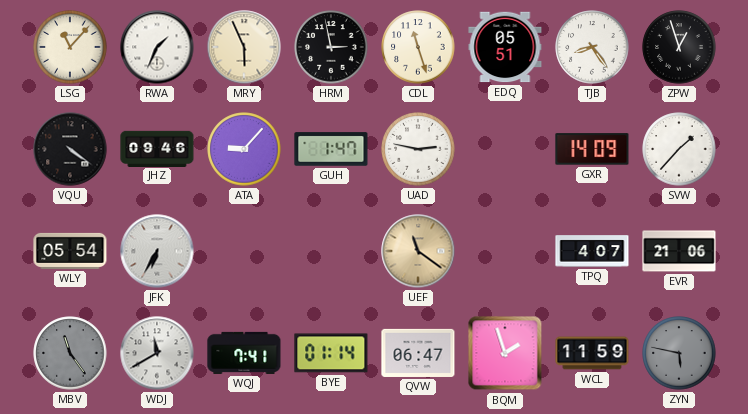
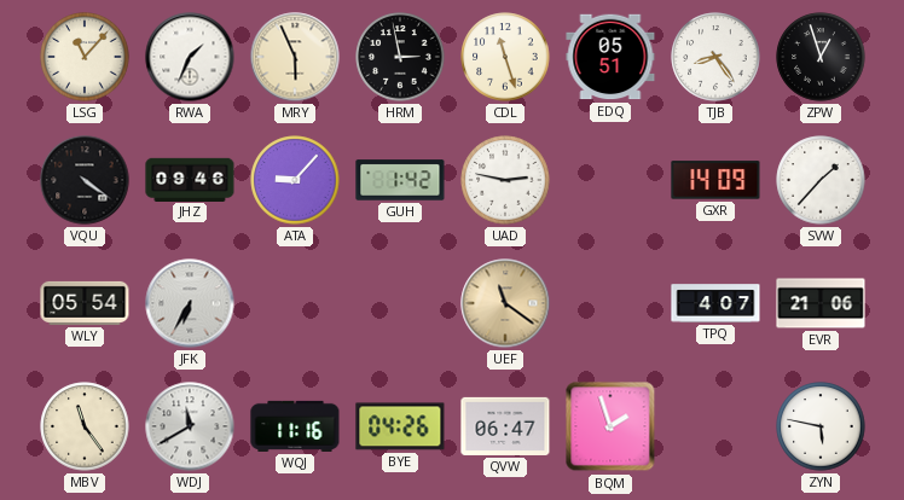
GUH: 1:47 -> 1:42
MBV dial: grey -> cream
WQJ: 7:41 -> 11:16
BYE: 01:14 -> 04:26
WCL: 11:59 -> none
ZYN dial: grey -> white
